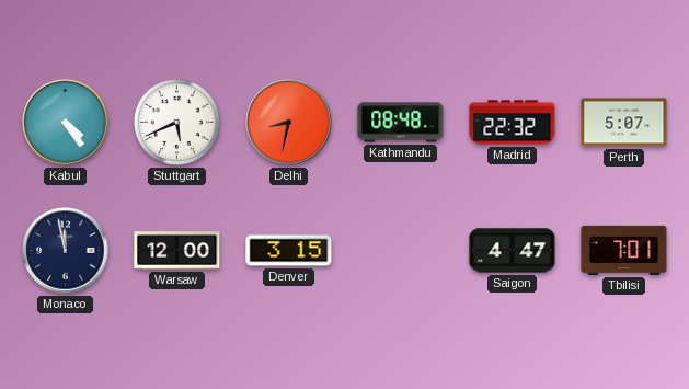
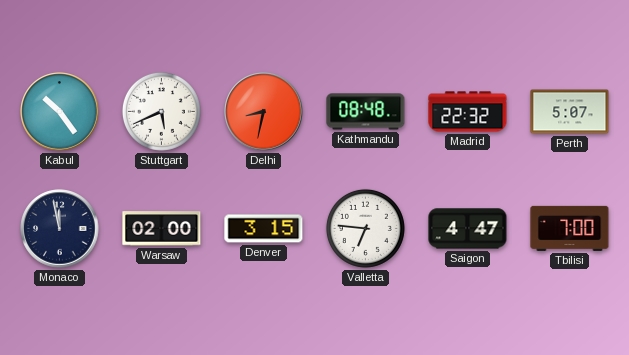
Kabul: 4:24 -> 10:24
Warsaw: 12:00 -> 02:00
Valletta: none -> 6:46
Tbilisi: 7:01 -> 7:00
